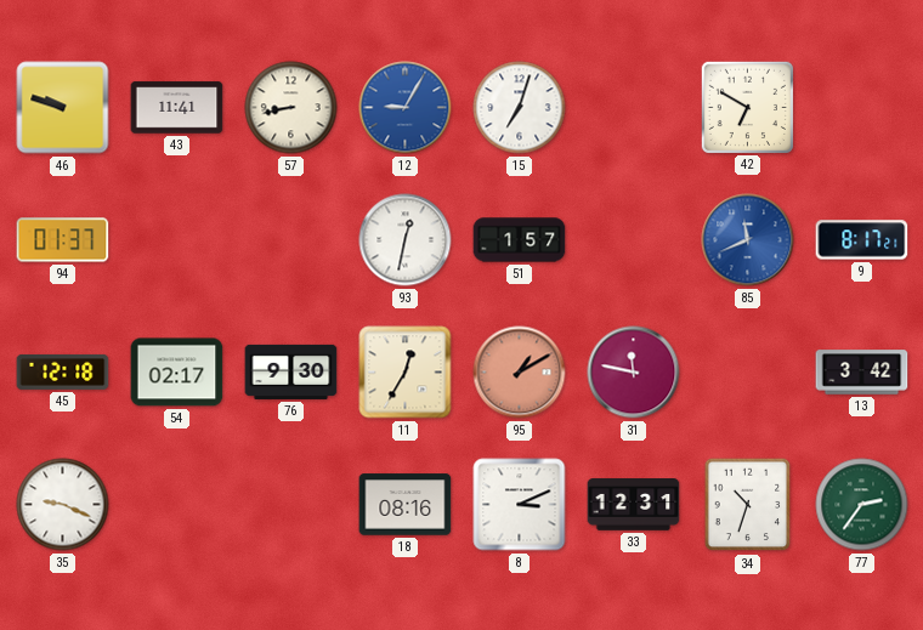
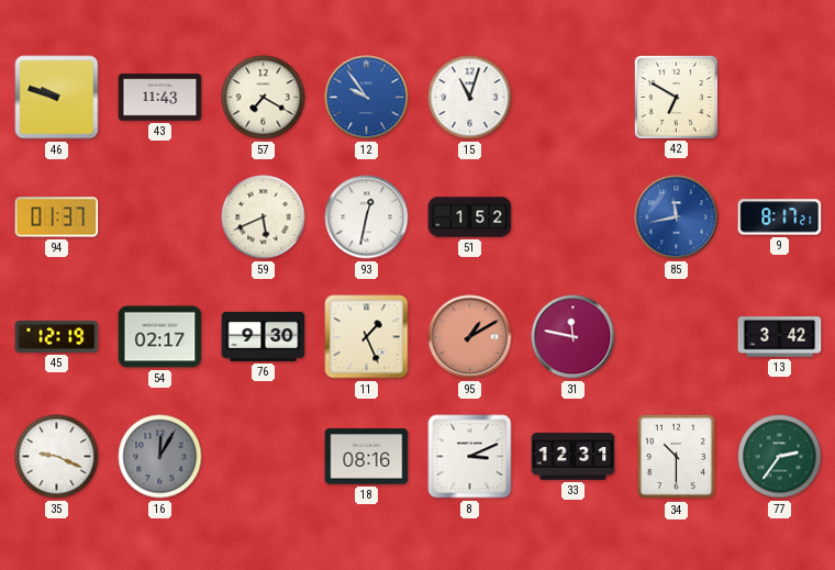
43: 11:41 -> 11:43
57: 8:43 -> 7:20
12: 9:05 -> 9:54
15: 7:03 -> 11:03
59: none -> 5:41
51: 1:57 -> 1:52
85: 11:41 -> 11:43
45: 12:18 -> 12:19
11: 12:35 -> 1:26
16: none -> 12:05
34: 10:33 -> 10:30
